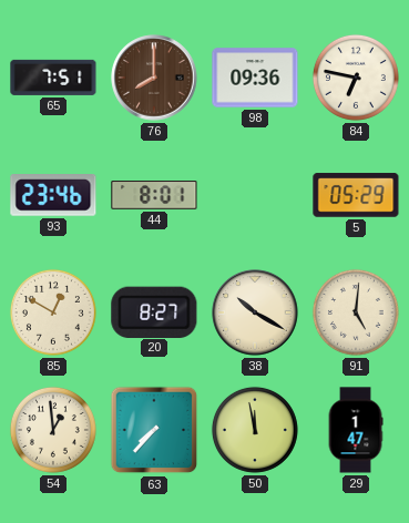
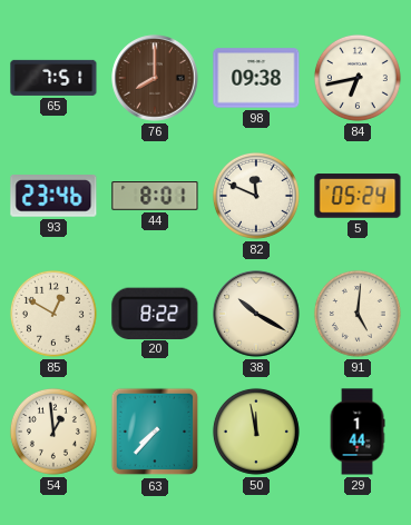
98: 09:36 -> 09:38
84: 6:47 -> 6:43
82: none -> 11:49
5: 05:29 -> 05:24
20: 8:27 -> 8:22
29: 1:47 -> 1:44
